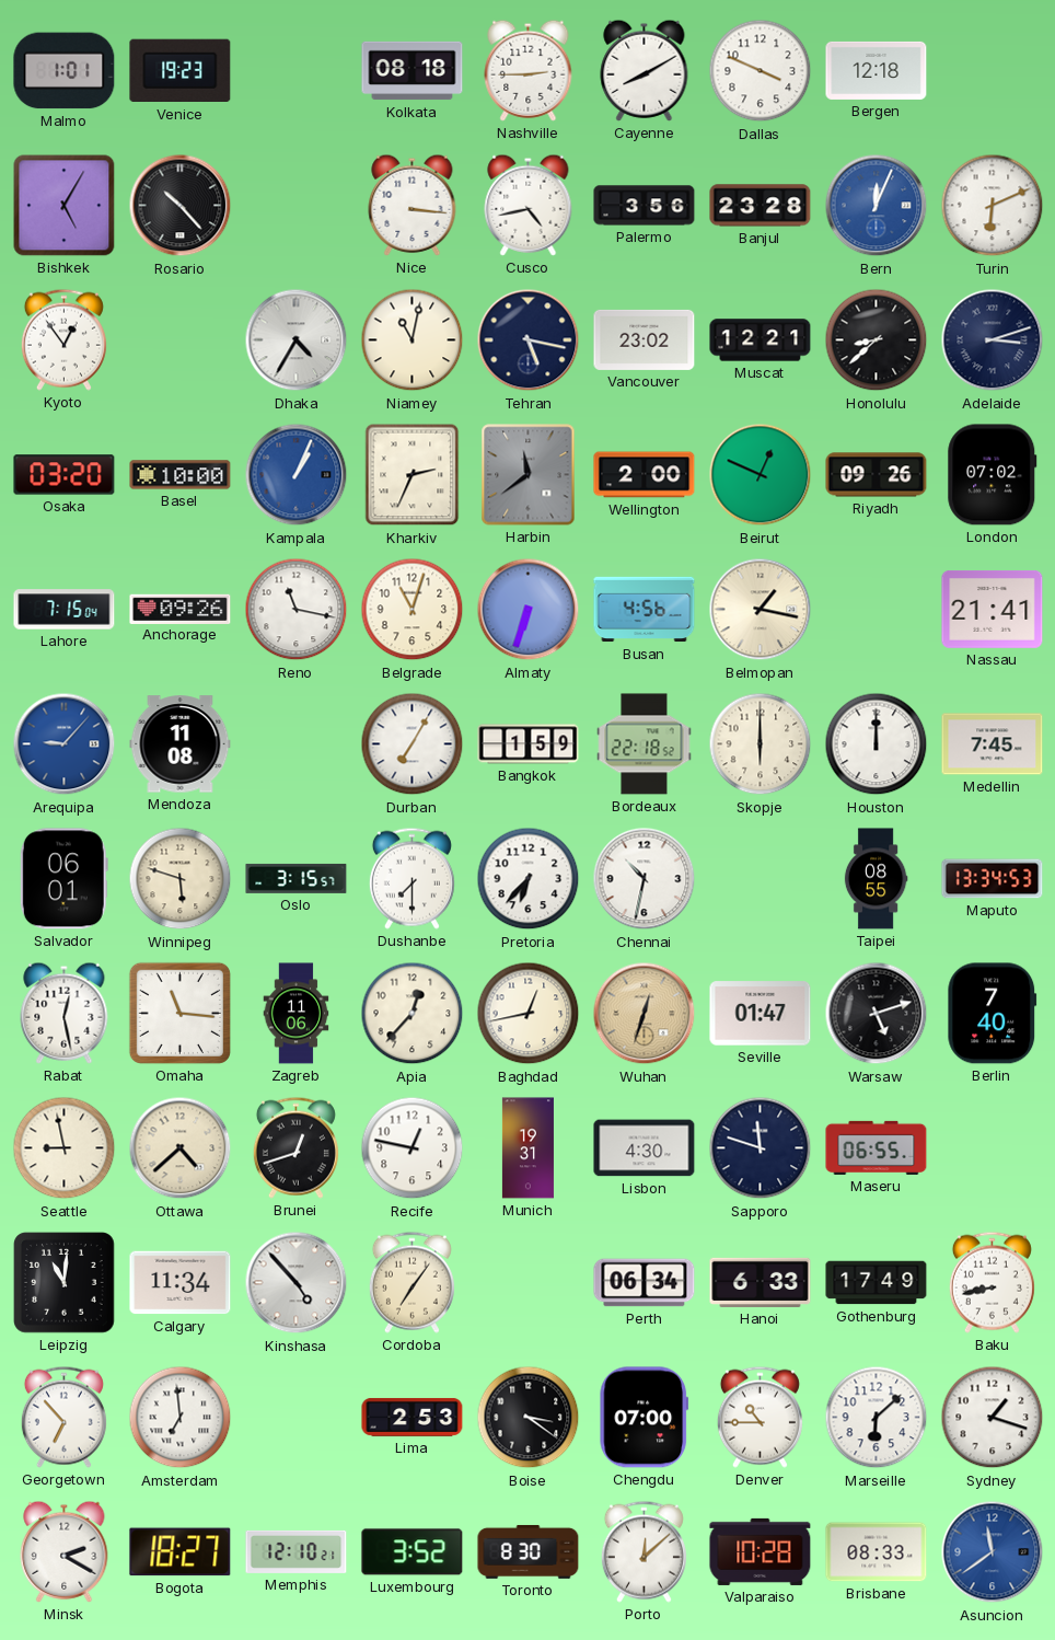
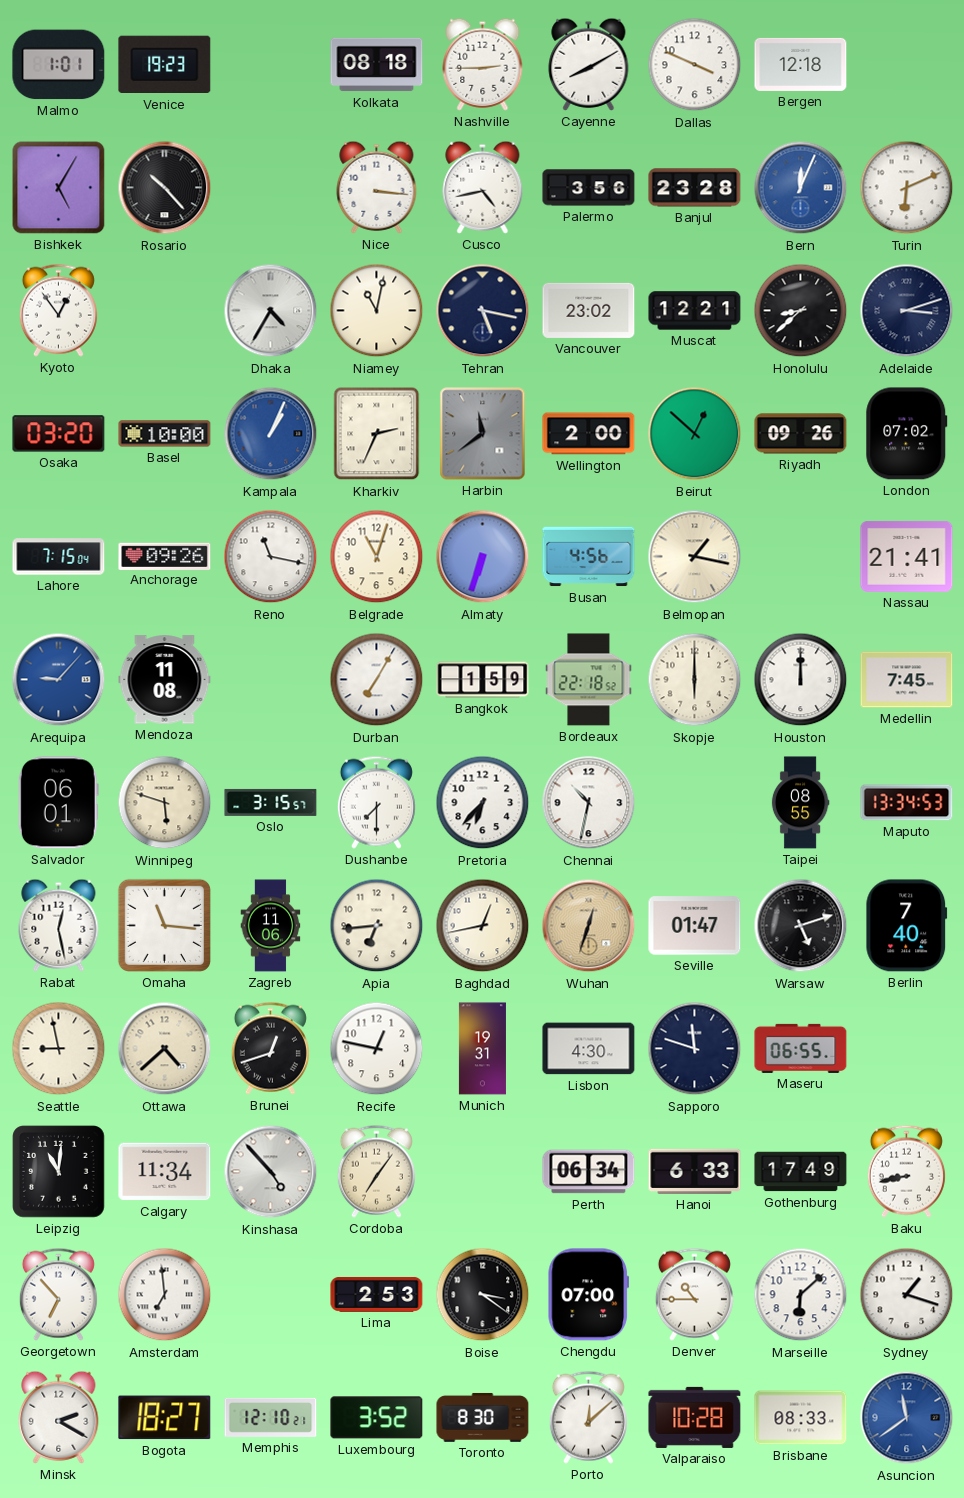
Beirut: 12:49 -> 12:52
Apia: 12:37 -> 6:44
